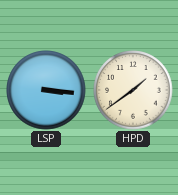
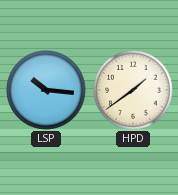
LSP: 3:16 -> 10:16
